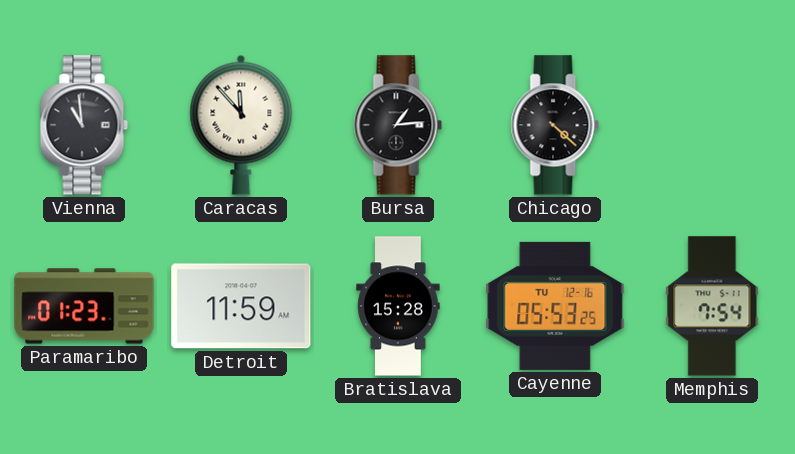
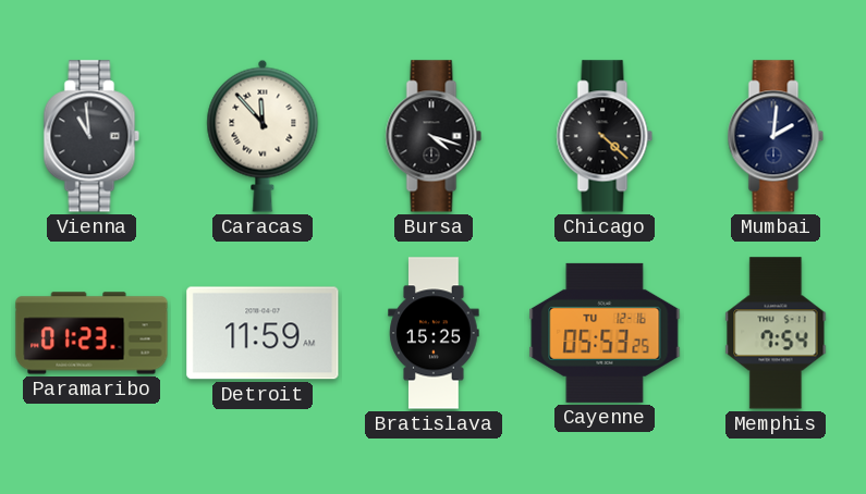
Bursa: 1:14 -> 4:18
Mumbai: none -> 2:01
Bratislava: 15:28 -> 15:25
